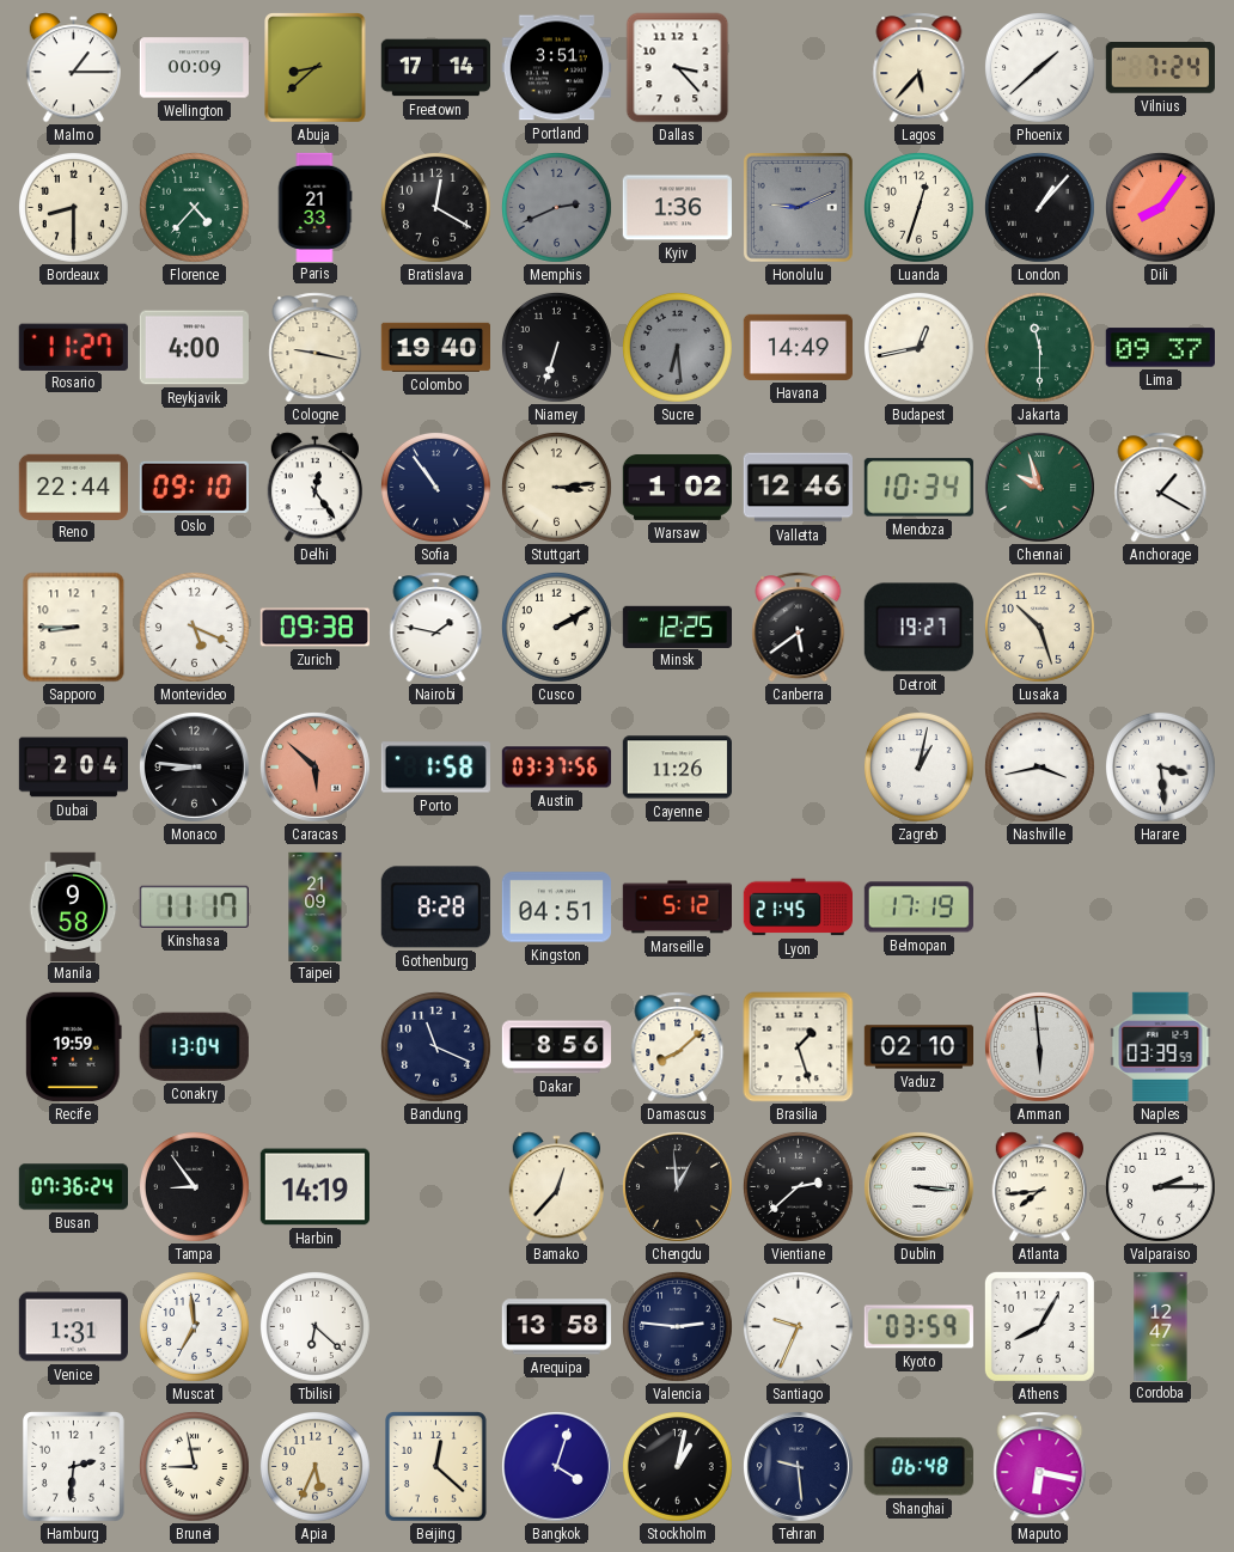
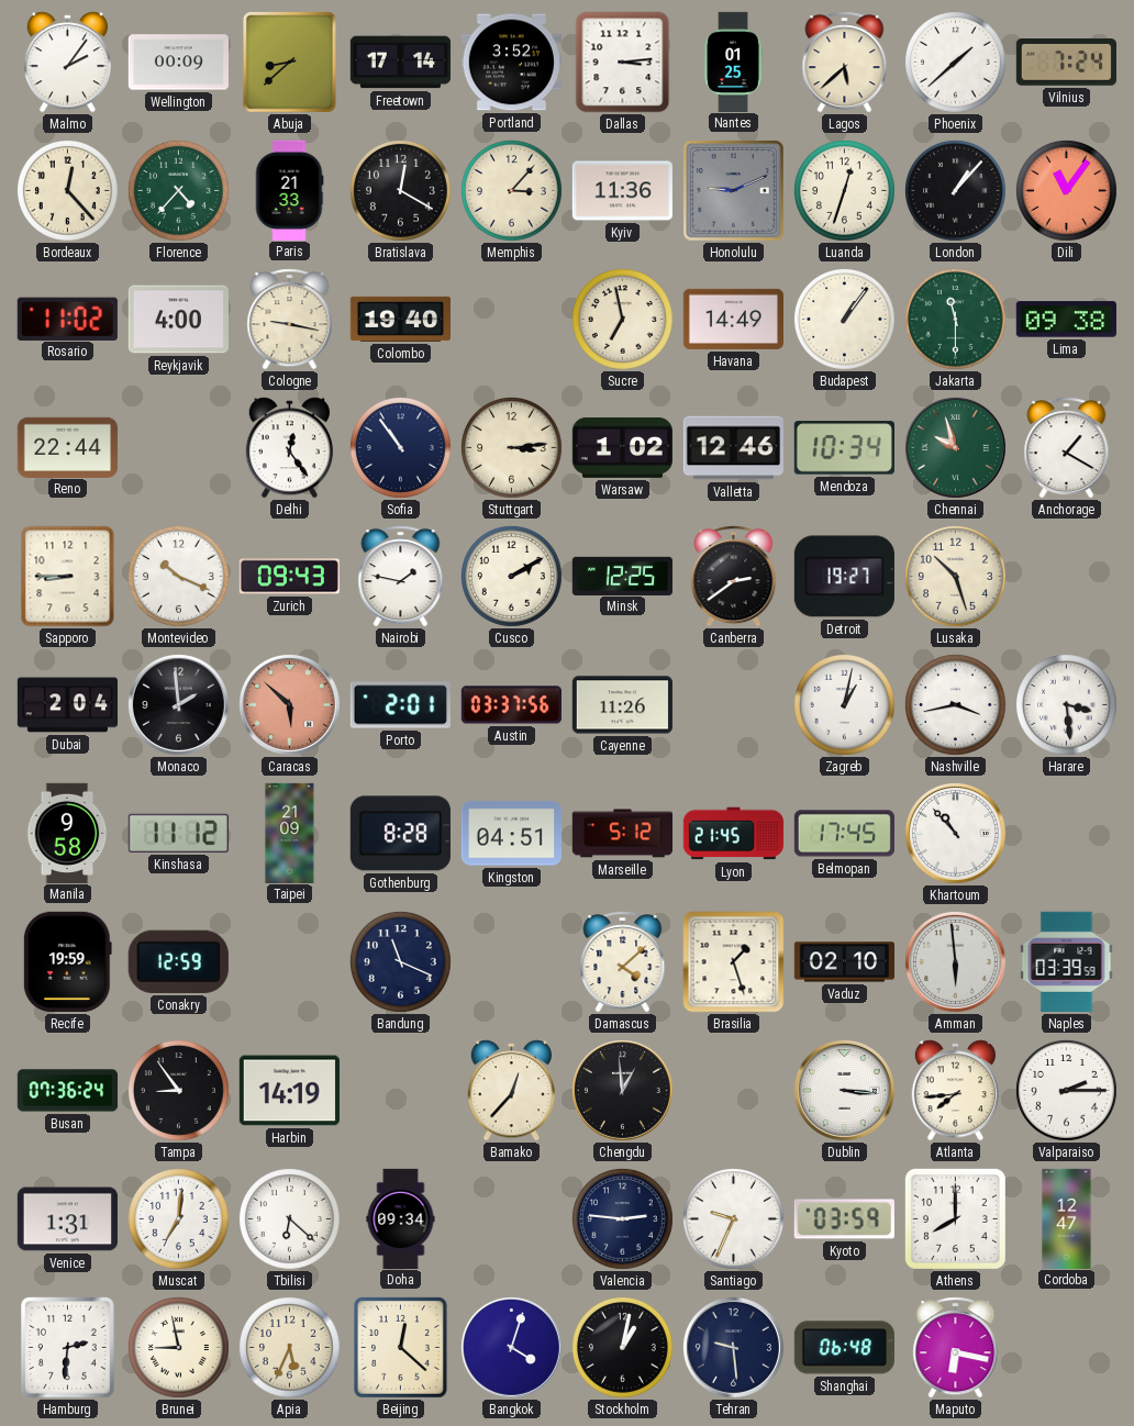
Malmo: 1:15 -> 2:06
Portland: 3:51 -> 3:52
Dallas: 3:23 -> 3:14
Nantes: none -> 01:25
Lagos: 5:37 -> 5:38
Bordeaux: 8:30 -> 12:23
Memphis: 2:41 -> 3:07
Memphis dial: grey -> cream
Kyiv: 1:36 -> 11:36
Dili: 8:06 -> 11:06
Rosario: 11:27 -> 11:02
Niamey: 6:33 -> none
Sucre: 6:29 -> 6:58
Sucre dial: grey -> cream
Budapest: 12:43 -> 1:06
Lima: 09:37 -> 09:38
Oslo: 09:10 -> none
Montevideo: 5:19 -> 10:19
Zurich: 09:38 -> 09:43
Canberra: 5:39 -> 2:39
Monaco: 8:46 -> 1:59
Porto: 1:58 -> 2:01
Kinshasa: 11:17 -> 11:12
Belmopan: 17:19 -> 17:45
Khartoum: none -> 10:53
Conakry: 13:04 -> 12:59
Dakar: 8:56 -> none
Damascus: 8:08 -> 4:08
Vientiane: 2:38 -> none
Muscat: 6:59 -> 7:01
Doha: none -> 09:34
Arequipa: 13:58 -> none
Athens: 8:05 -> 8:00
